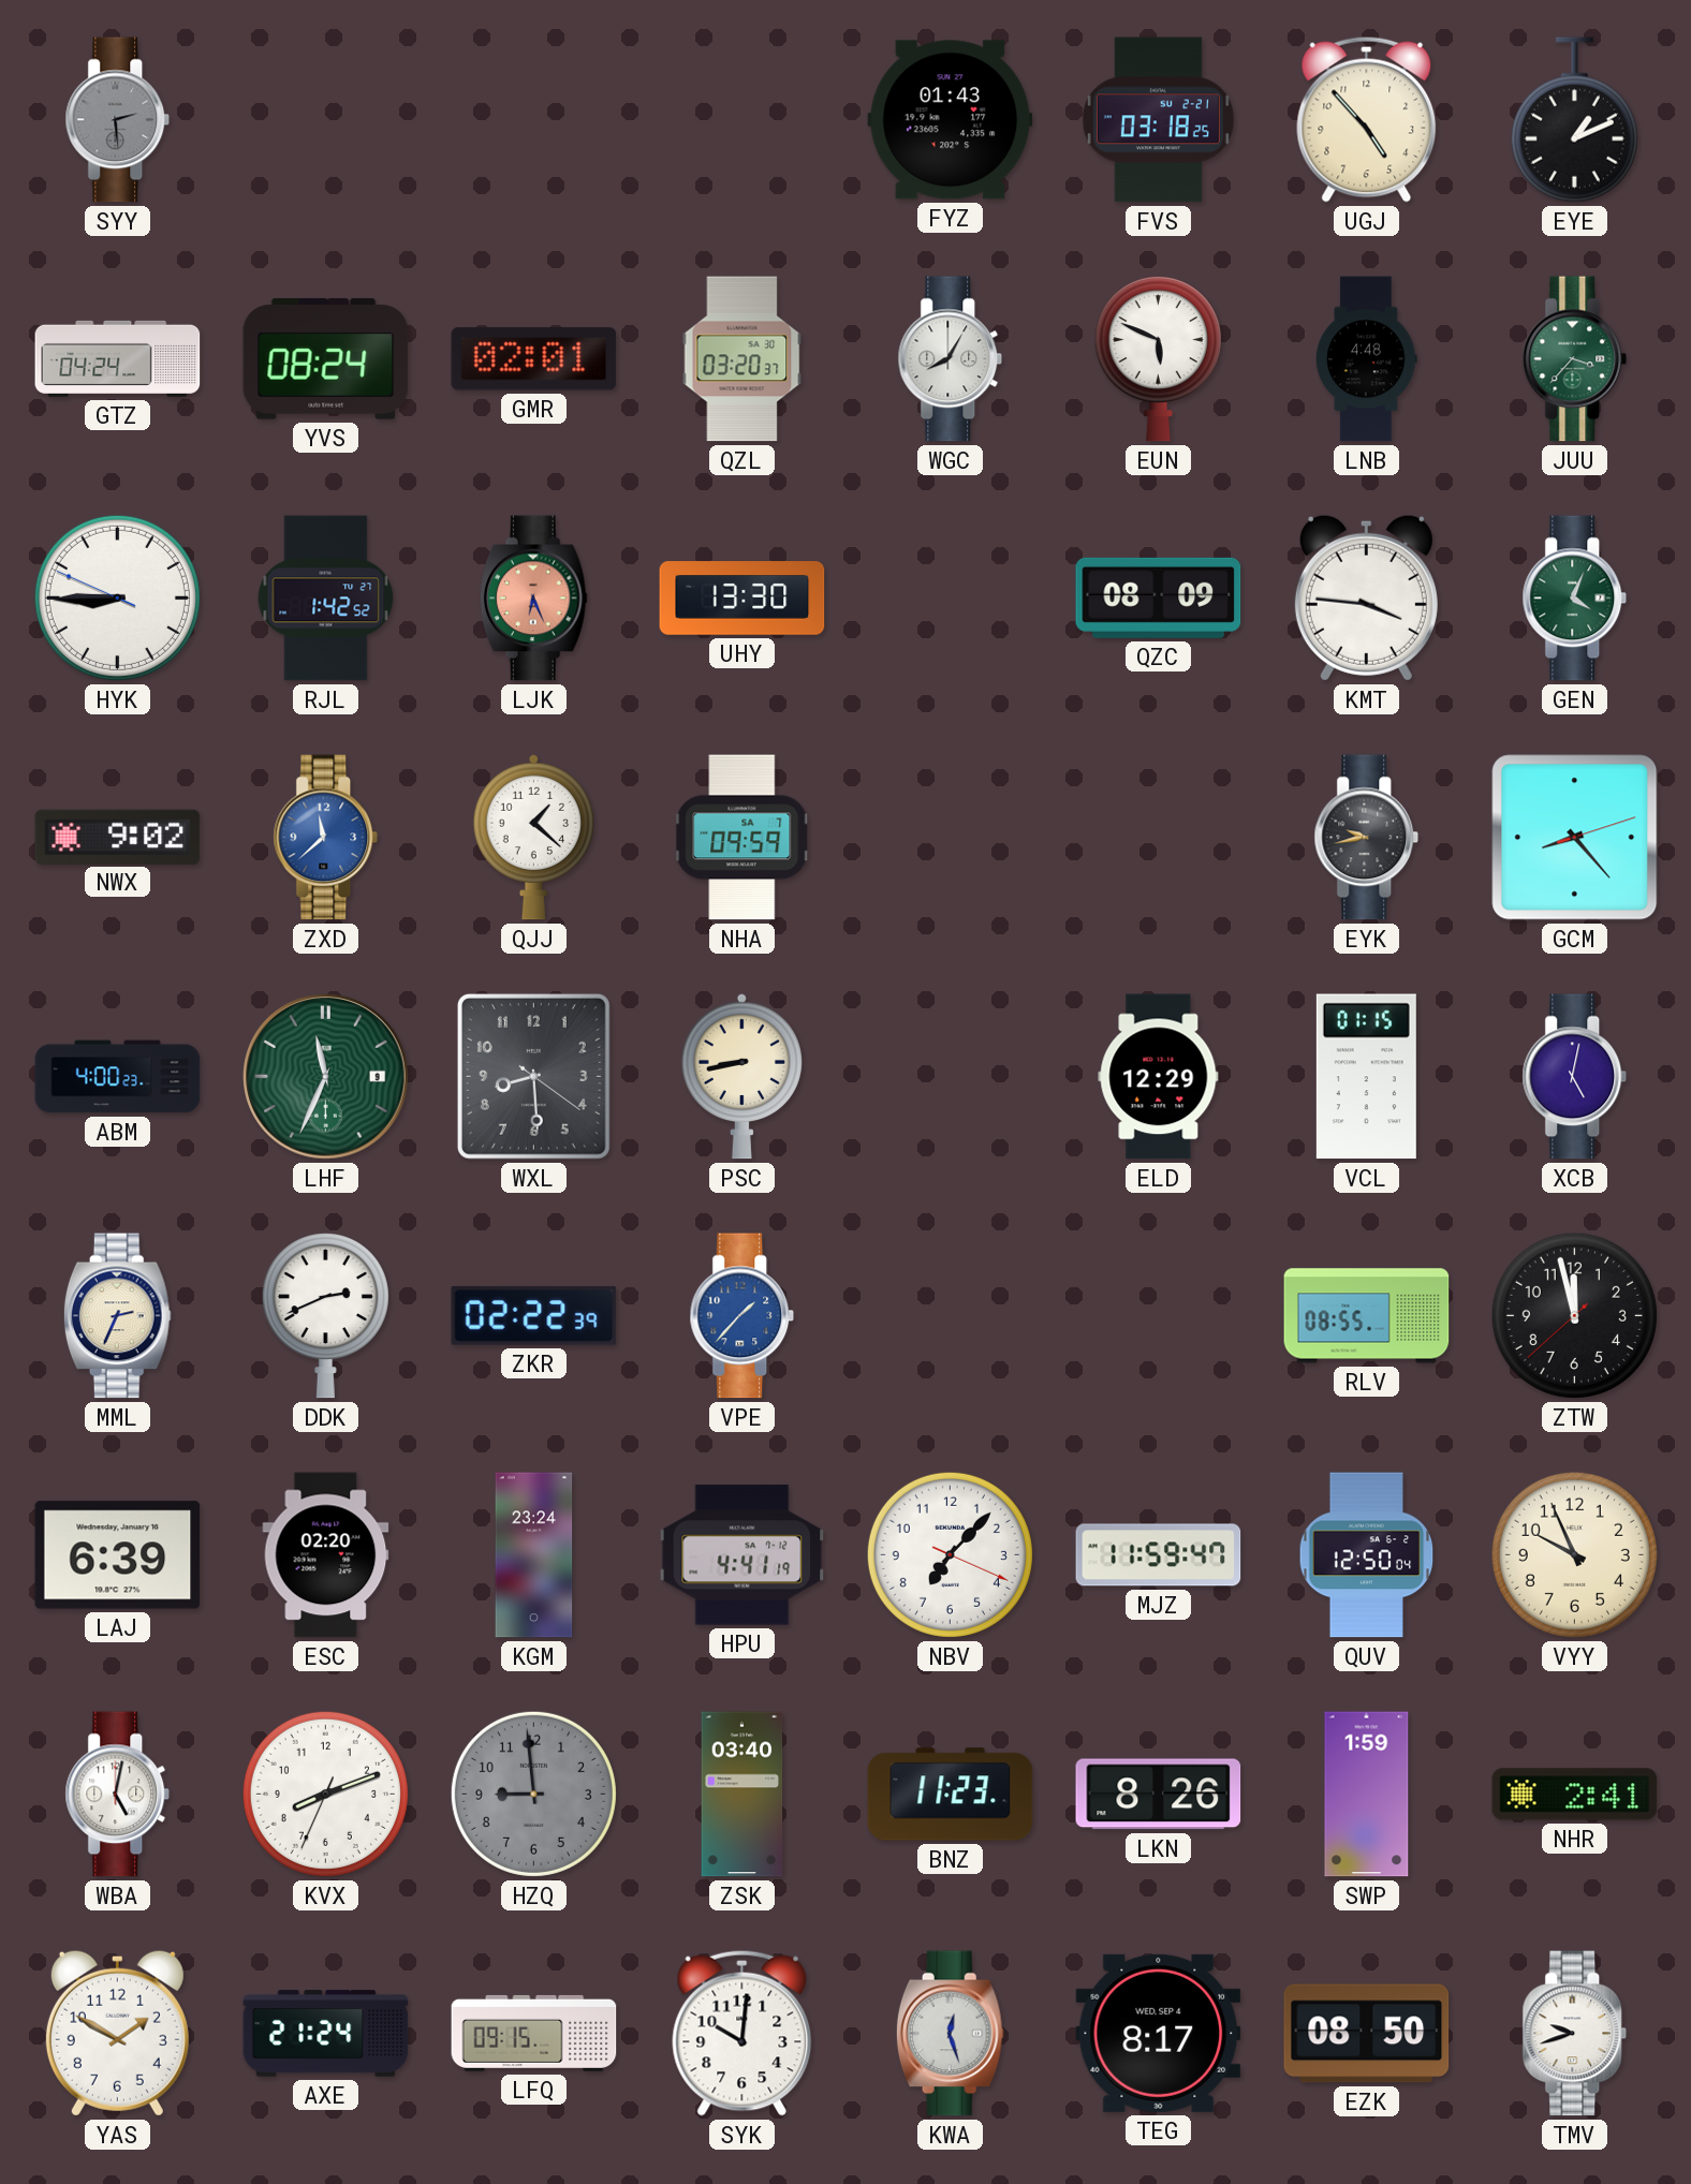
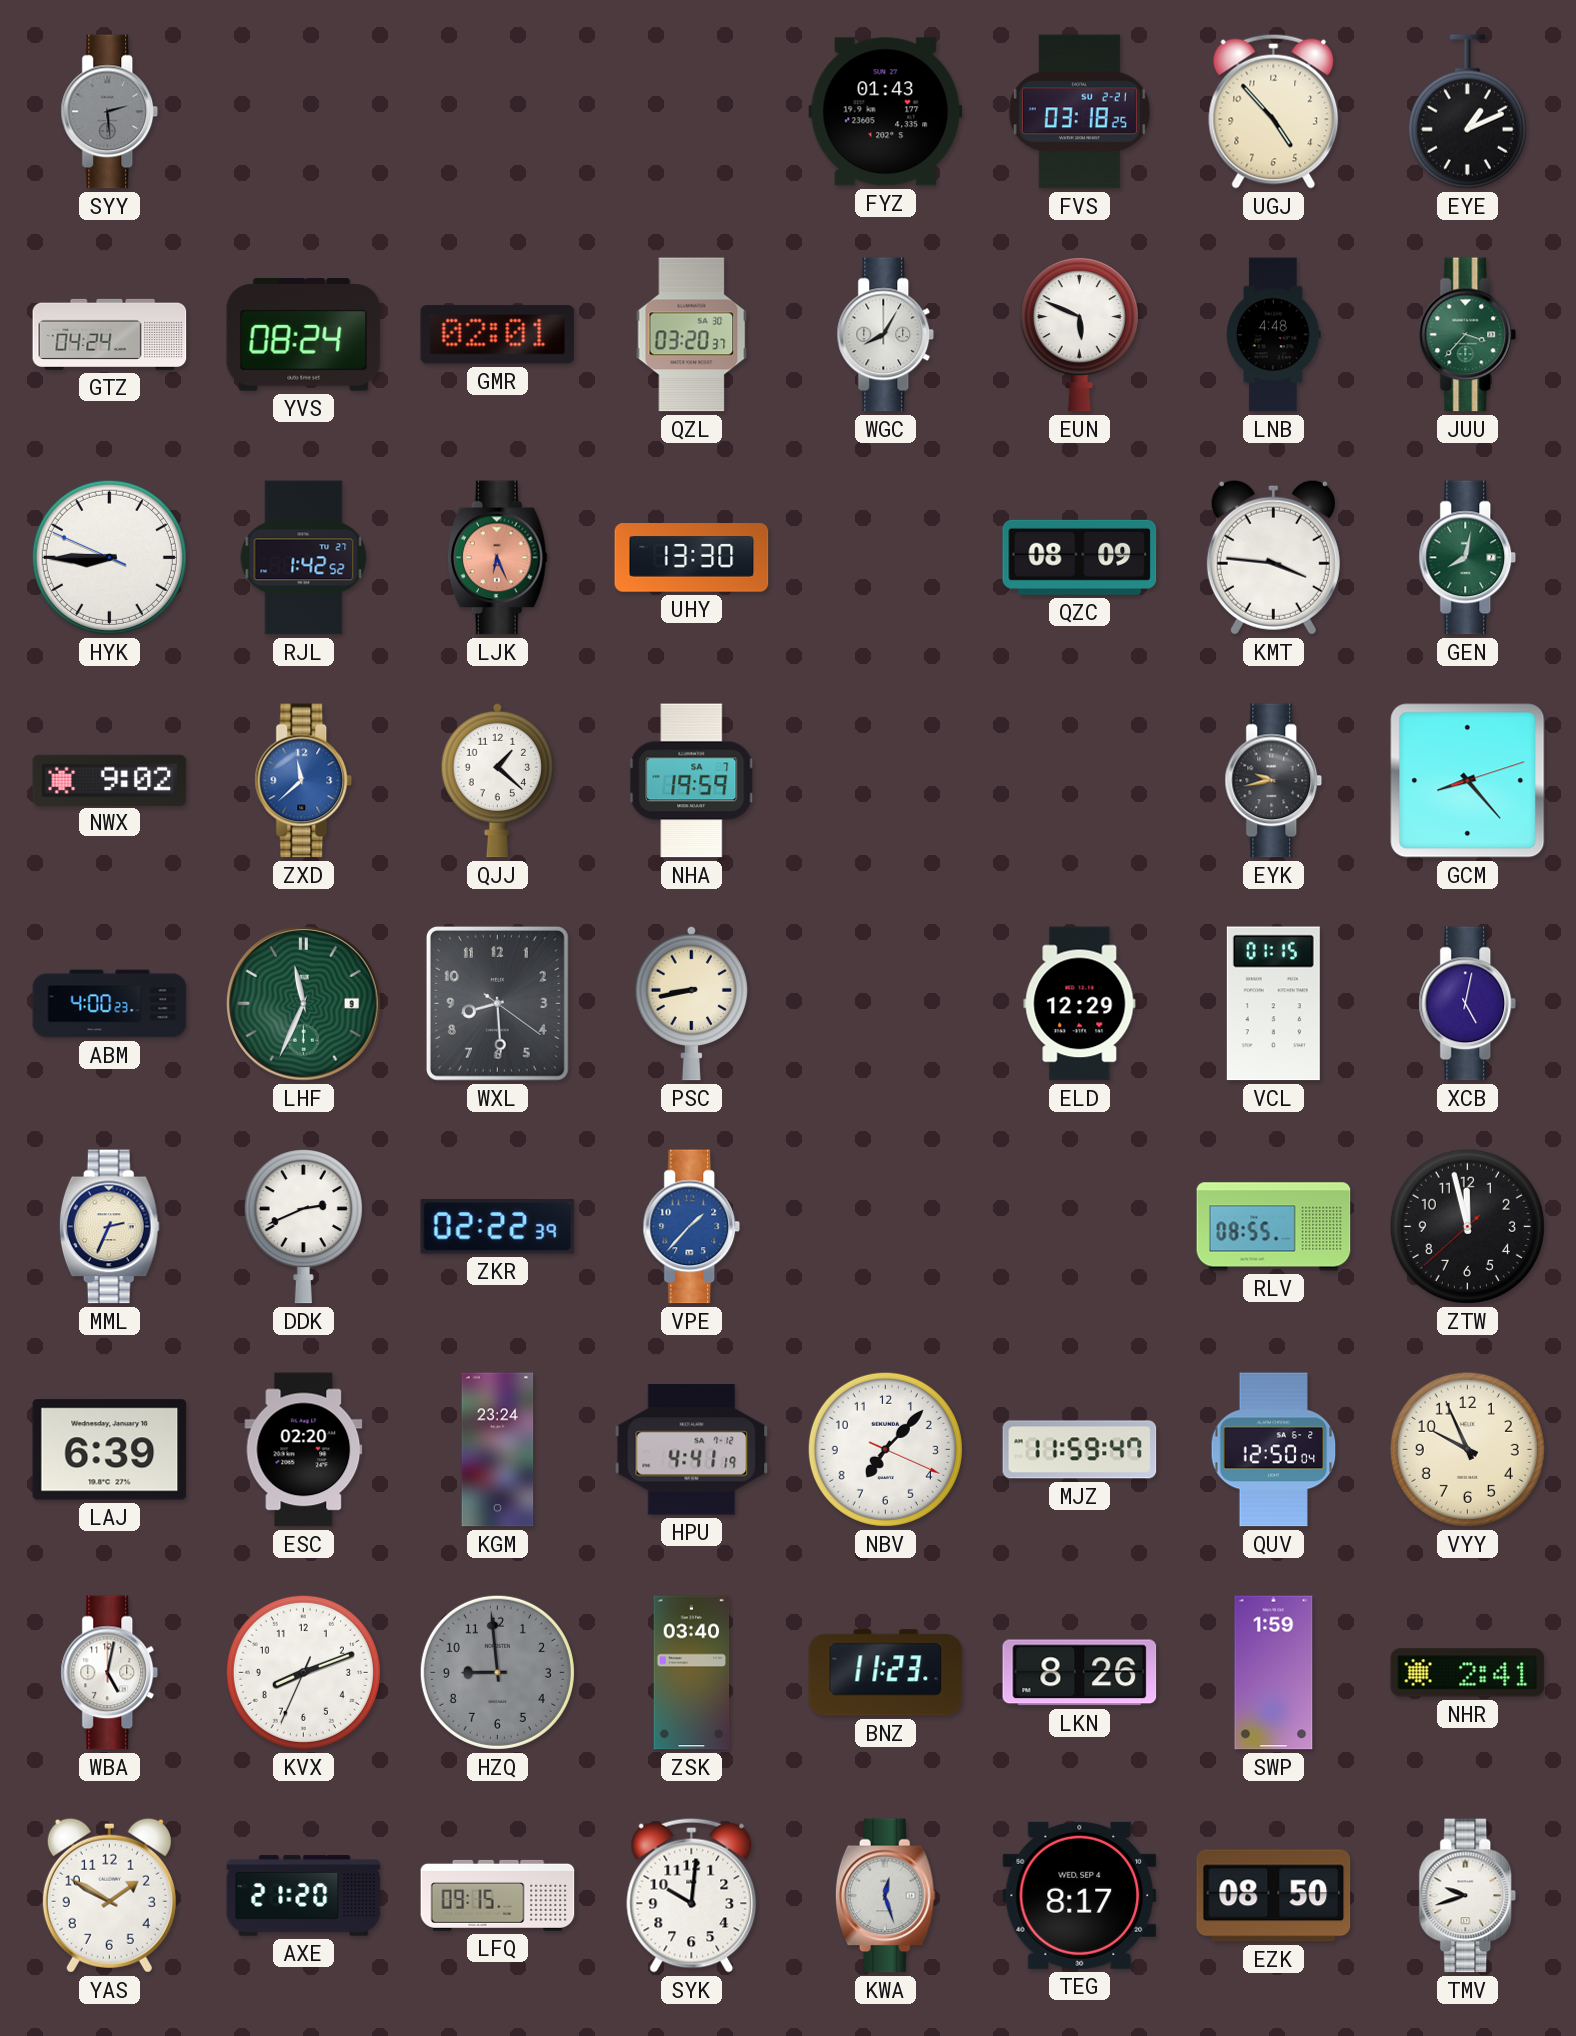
GEN: 4:04 -> 8:02
NHA: 09:59 -> 19:59
AXE: 21:24 -> 21:20
